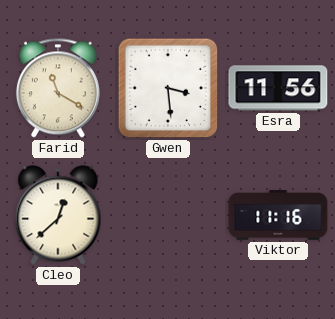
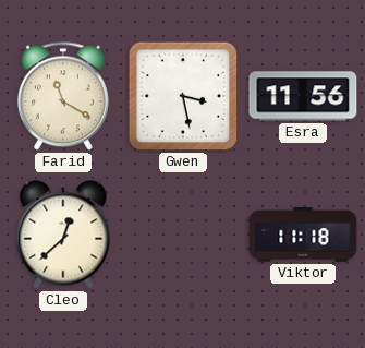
Gwen: 3:29 -> 3:28
Viktor: 11:16 -> 11:18
